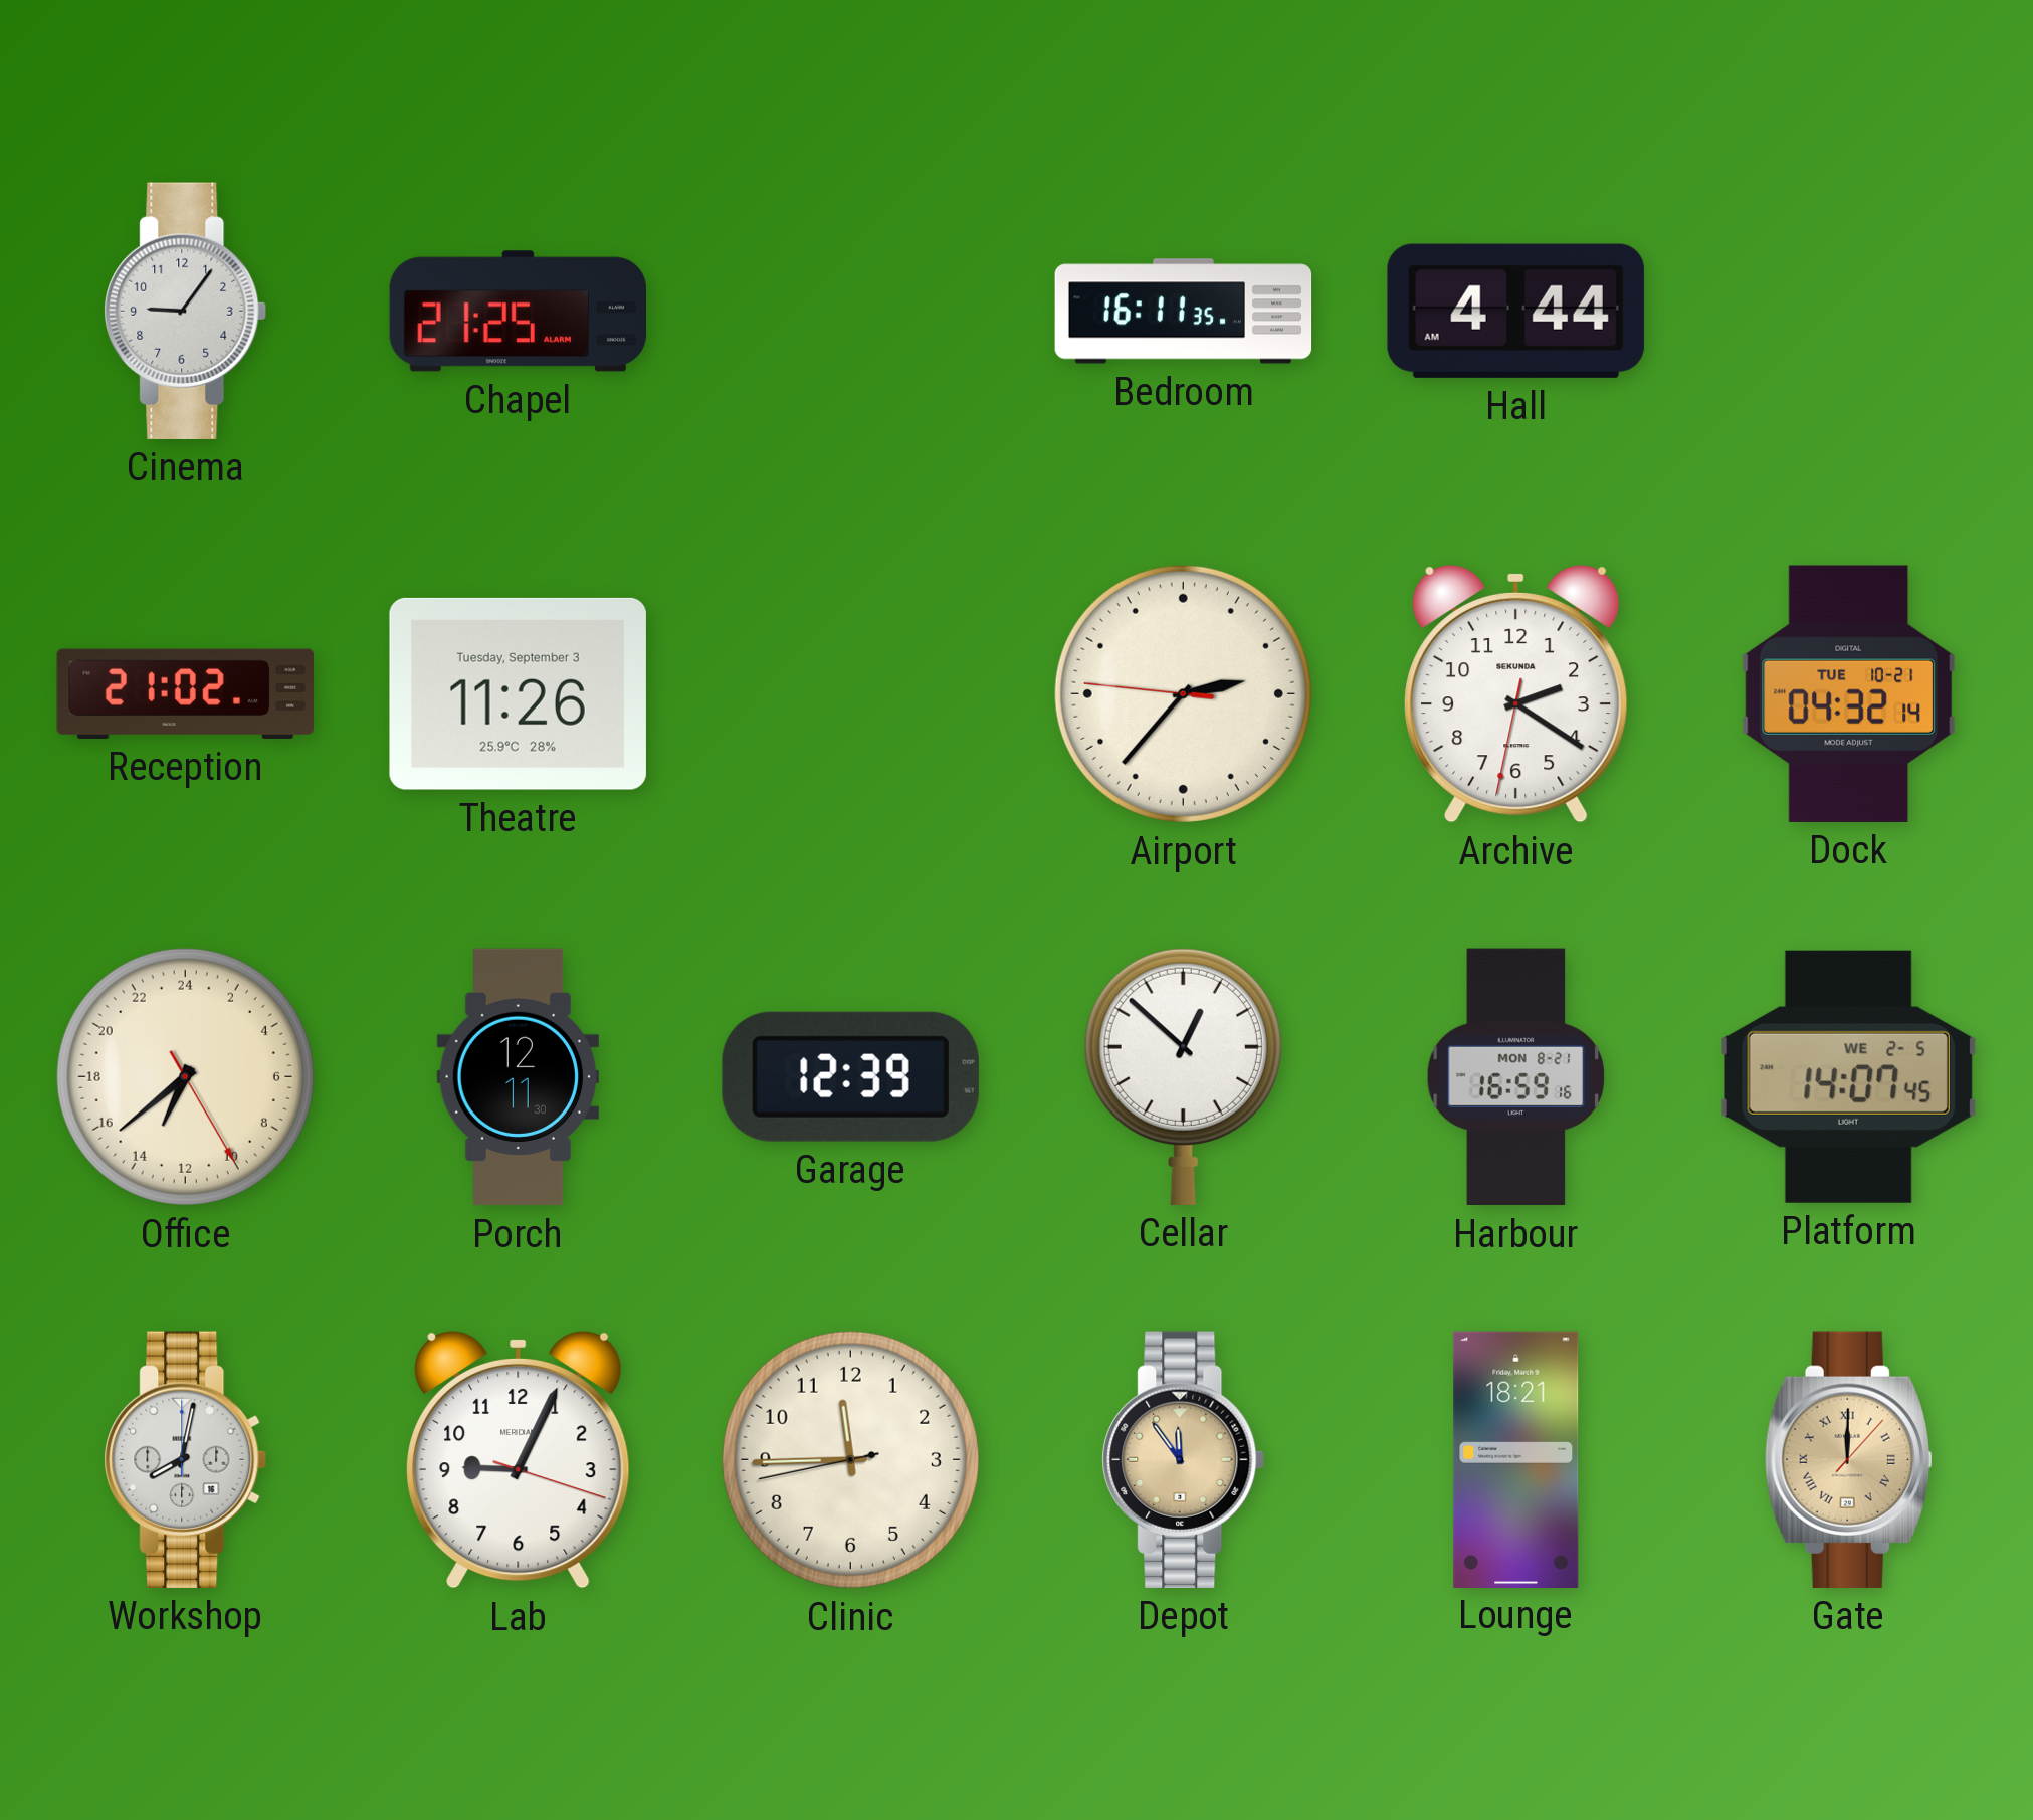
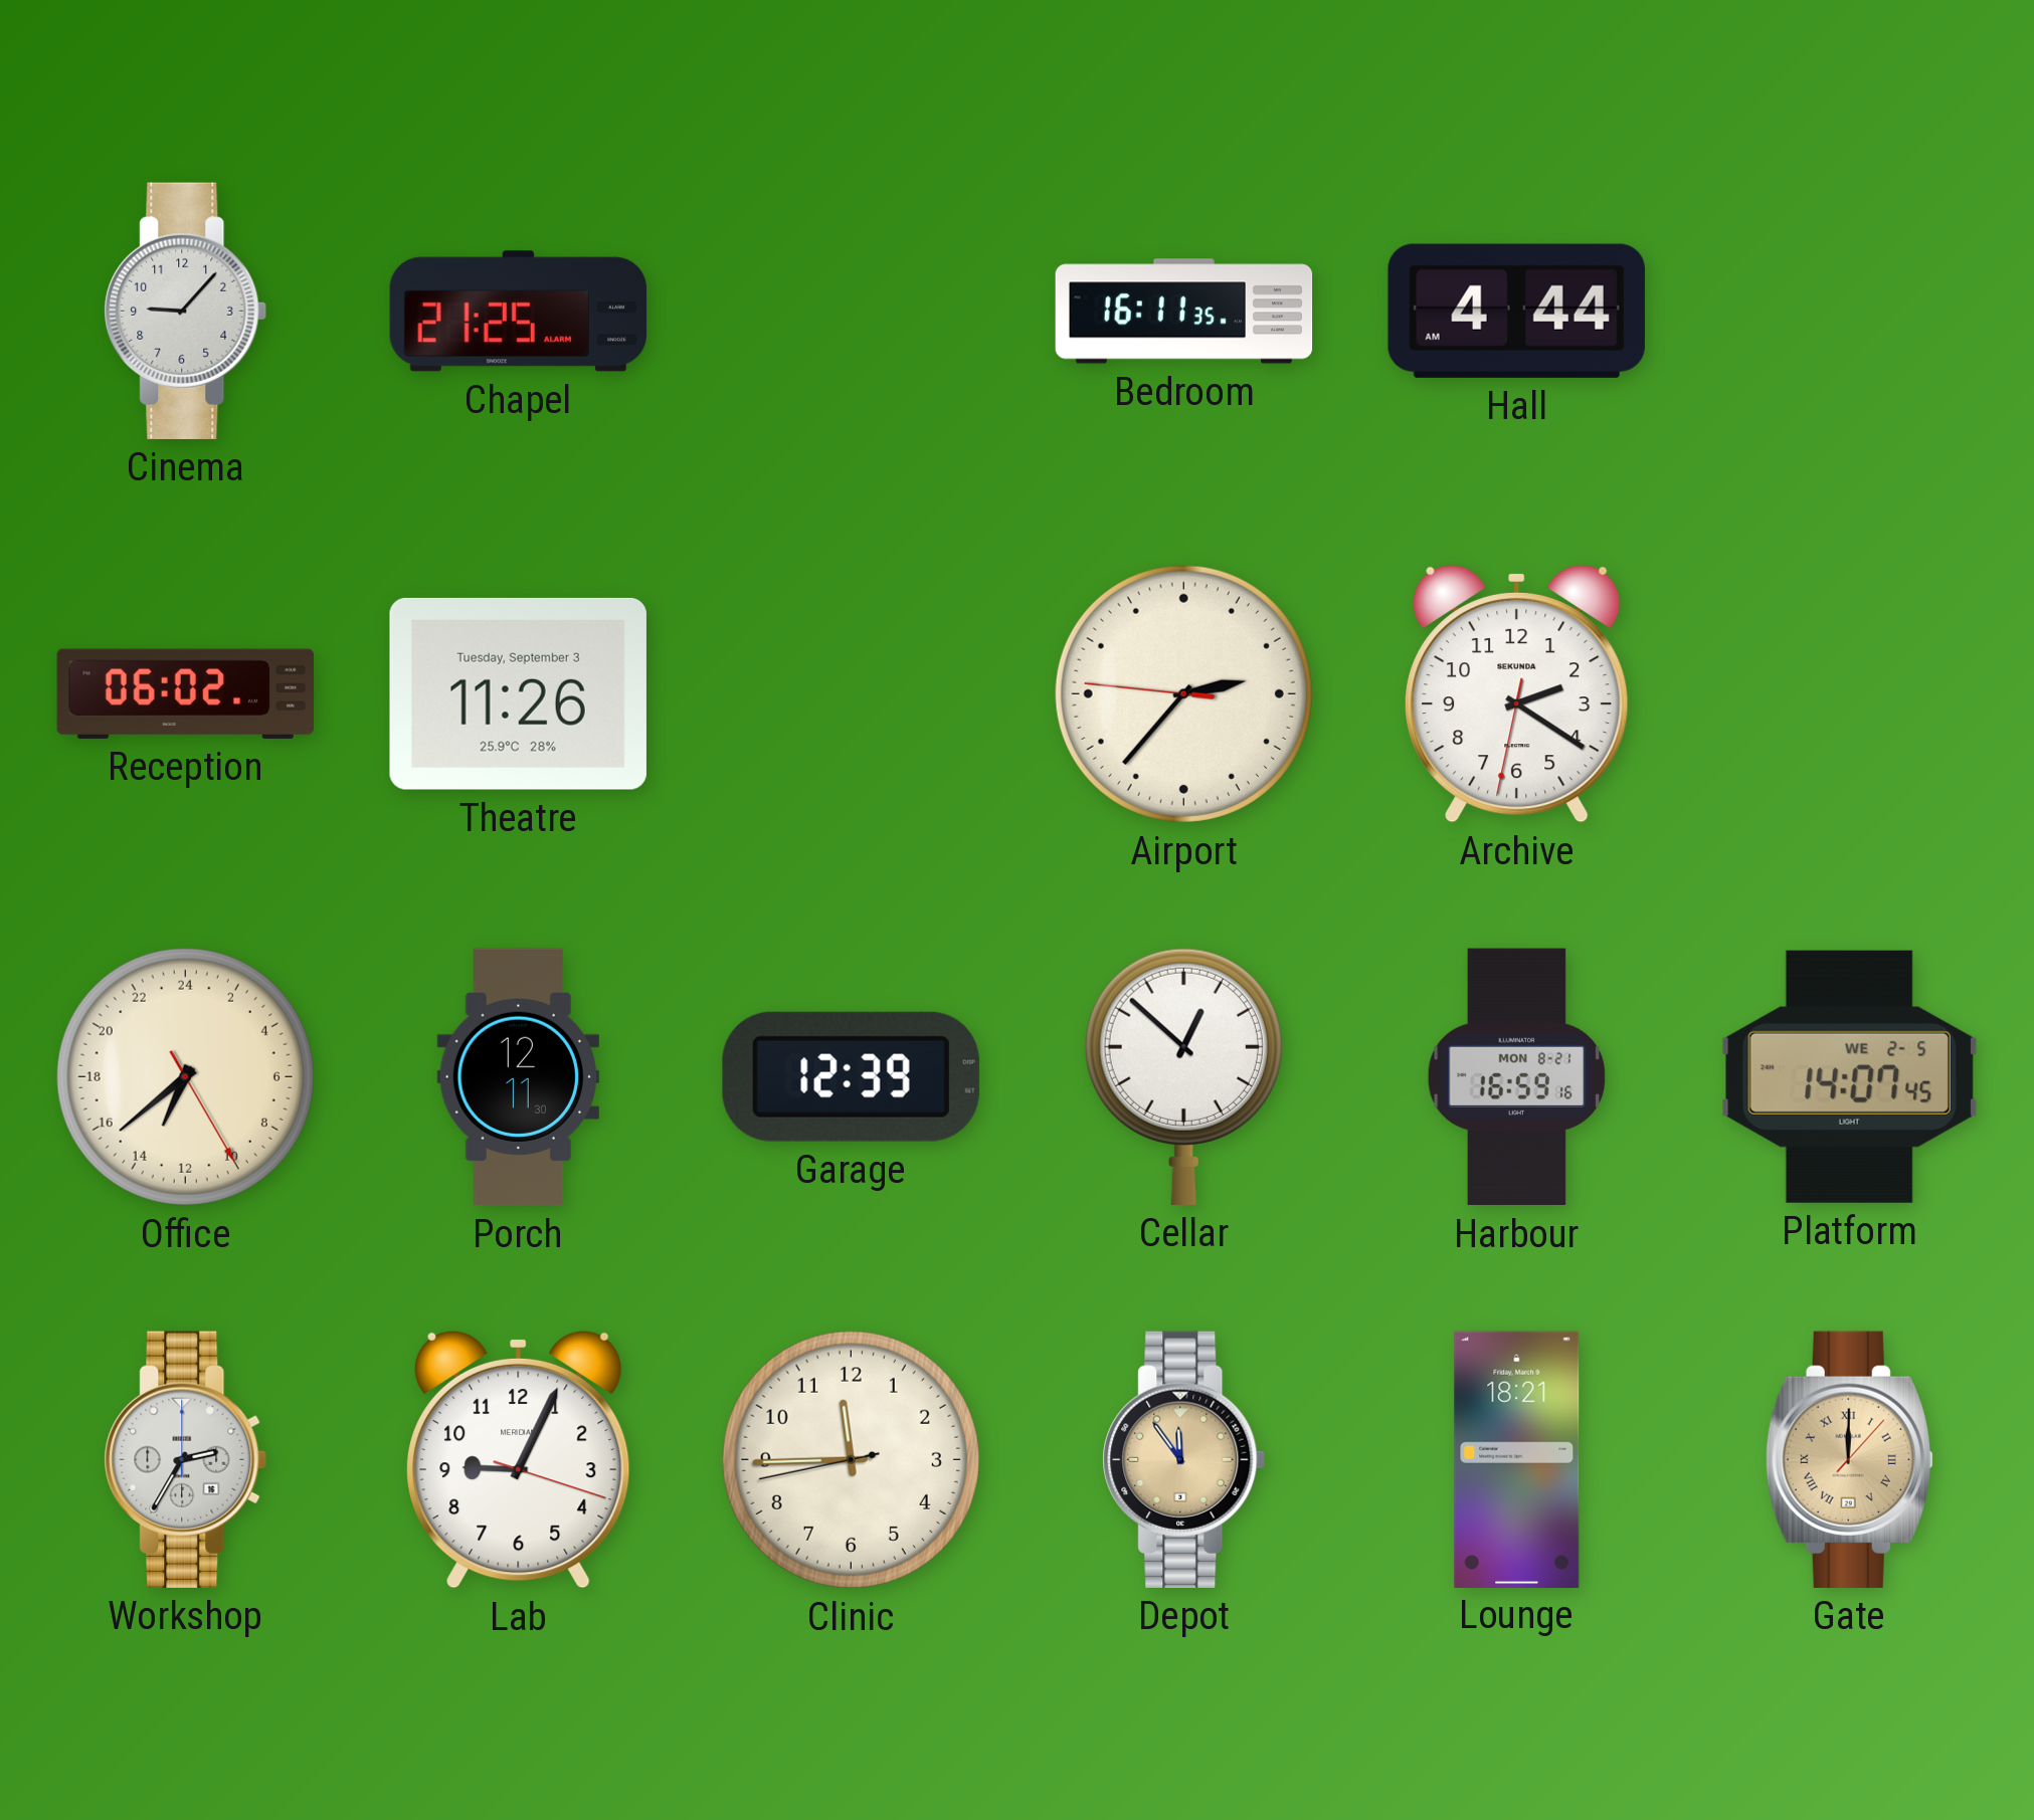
Cinema: 9:06 -> 9:07
Reception: 21:02 -> 06:02
Dock: 04:32 -> none
Workshop: 8:02 -> 2:35
